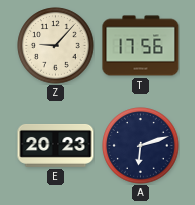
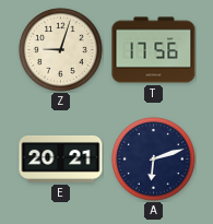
Z: 9:07 -> 9:03
E: 20:23 -> 20:21
